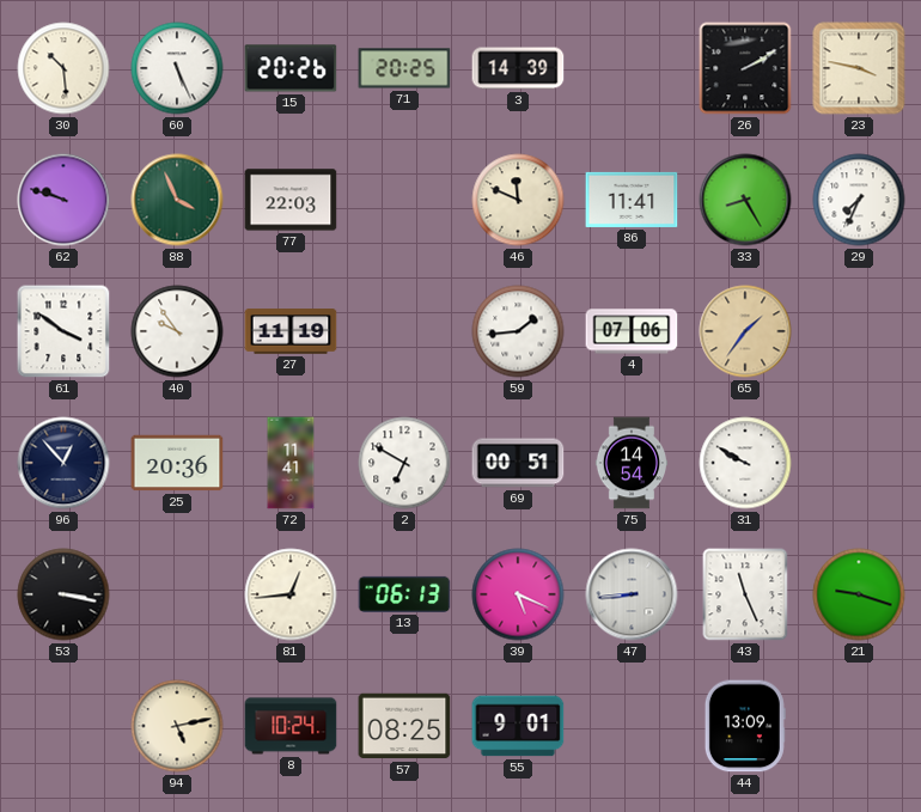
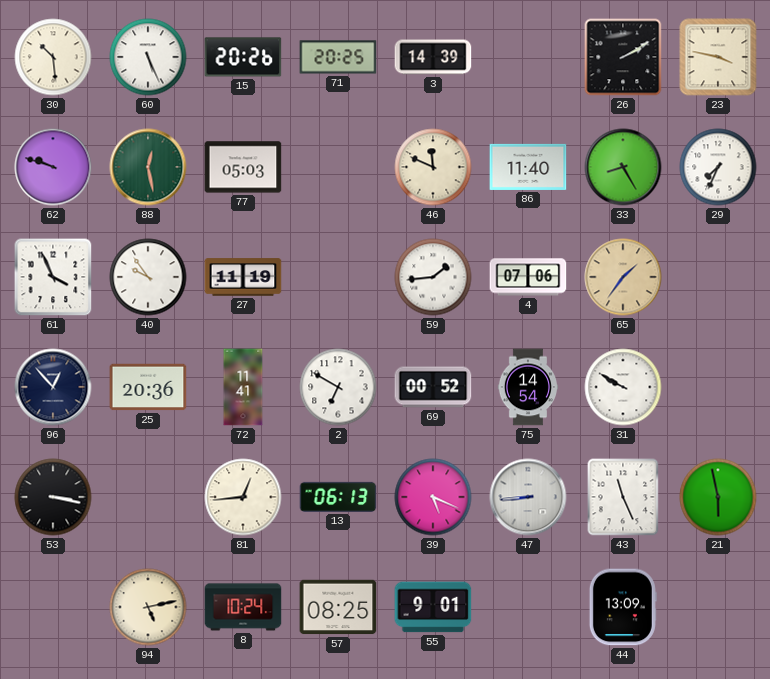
88: 3:56 -> 12:28
77: 22:03 -> 05:03
86: 11:41 -> 11:40
61: 3:51 -> 3:56
69: 00:51 -> 00:52
21: 9:18 -> 5:58
